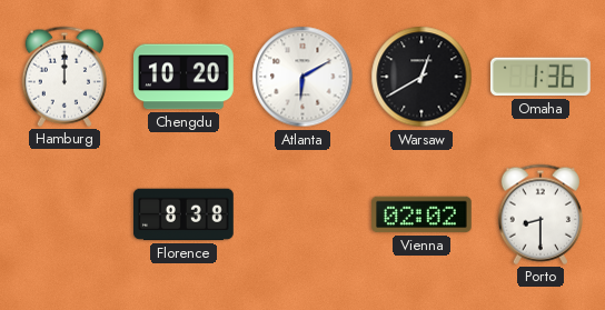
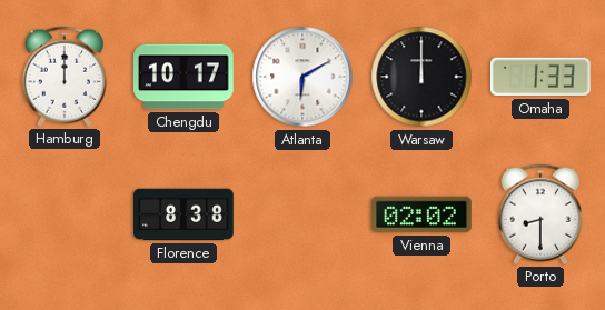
Chengdu: 10:20 -> 10:17
Warsaw: 12:40 -> 12:00
Omaha: 1:36 -> 1:33
